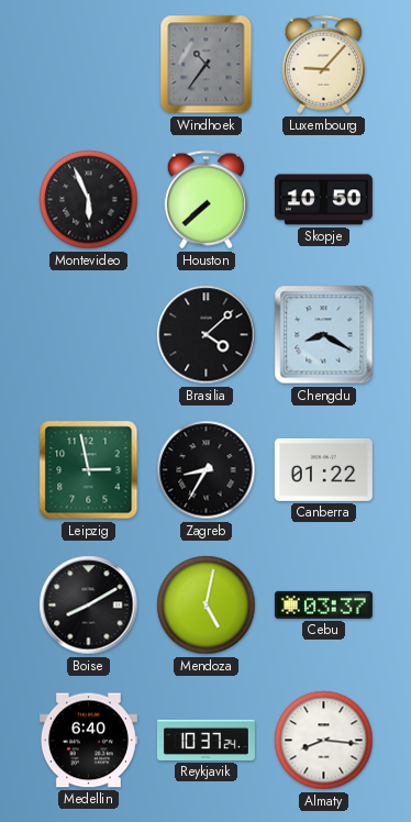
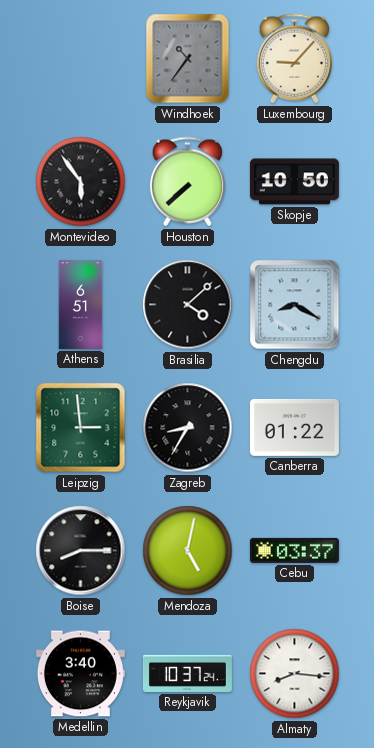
Montevideo: 5:56 -> 5:54
Athens: none -> 6:51
Leipzig: 2:58 -> 2:59
Boise: 8:10 -> 8:15
Medellin: 6:40 -> 3:40
